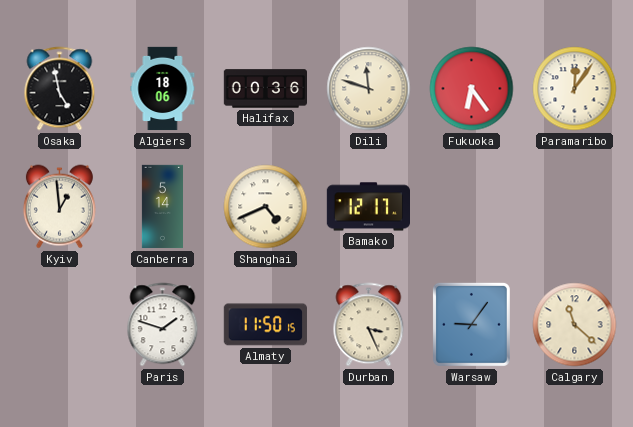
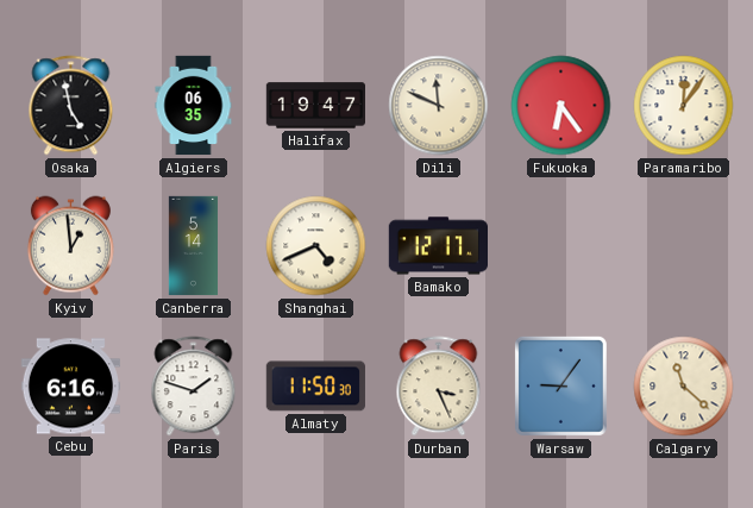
Algiers: 18:06 -> 06:35
Halifax: 00:36 -> 19:47
Dili: 11:48 -> 11:49
Cebu: none -> 6:16
Almaty: 11:50:15 -> 11:50:30
